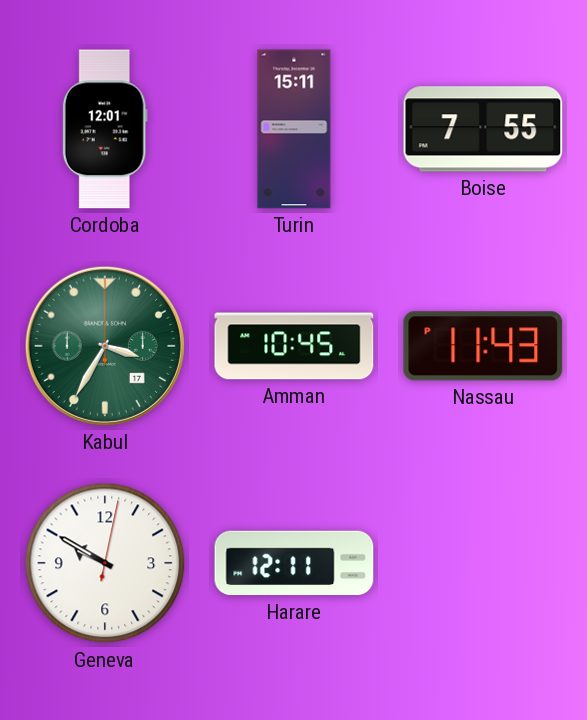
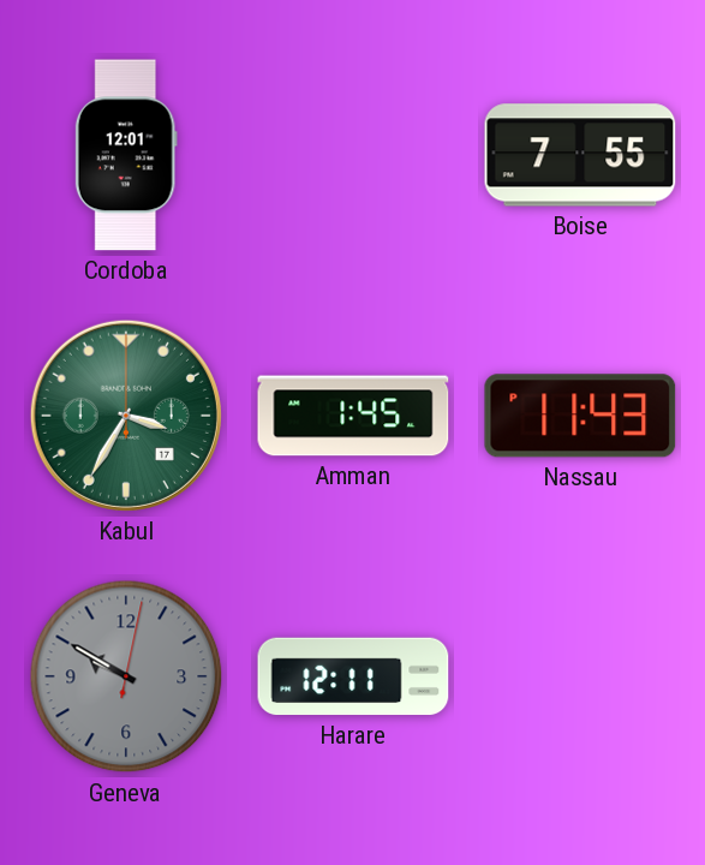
Turin: 15:11 -> none
Amman: 10:45 -> 1:45
Geneva dial: white -> grey
